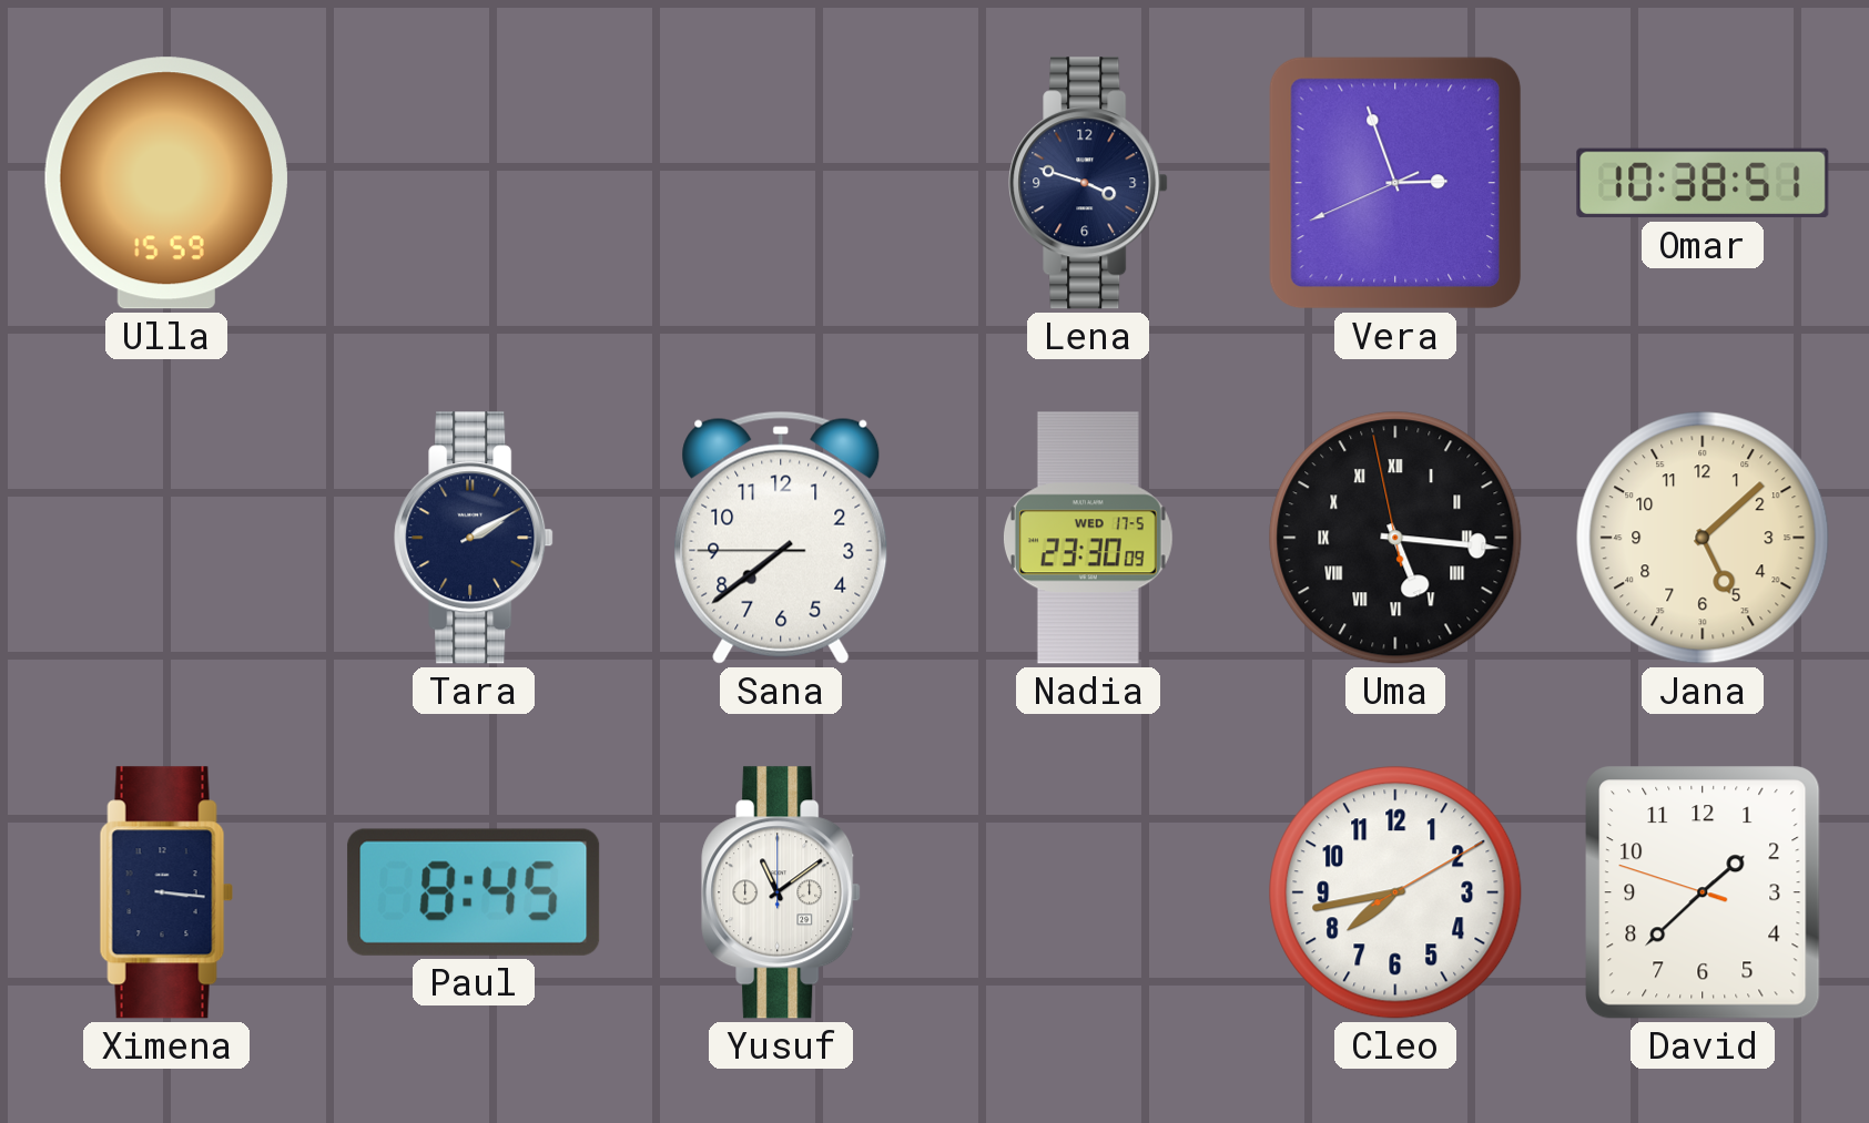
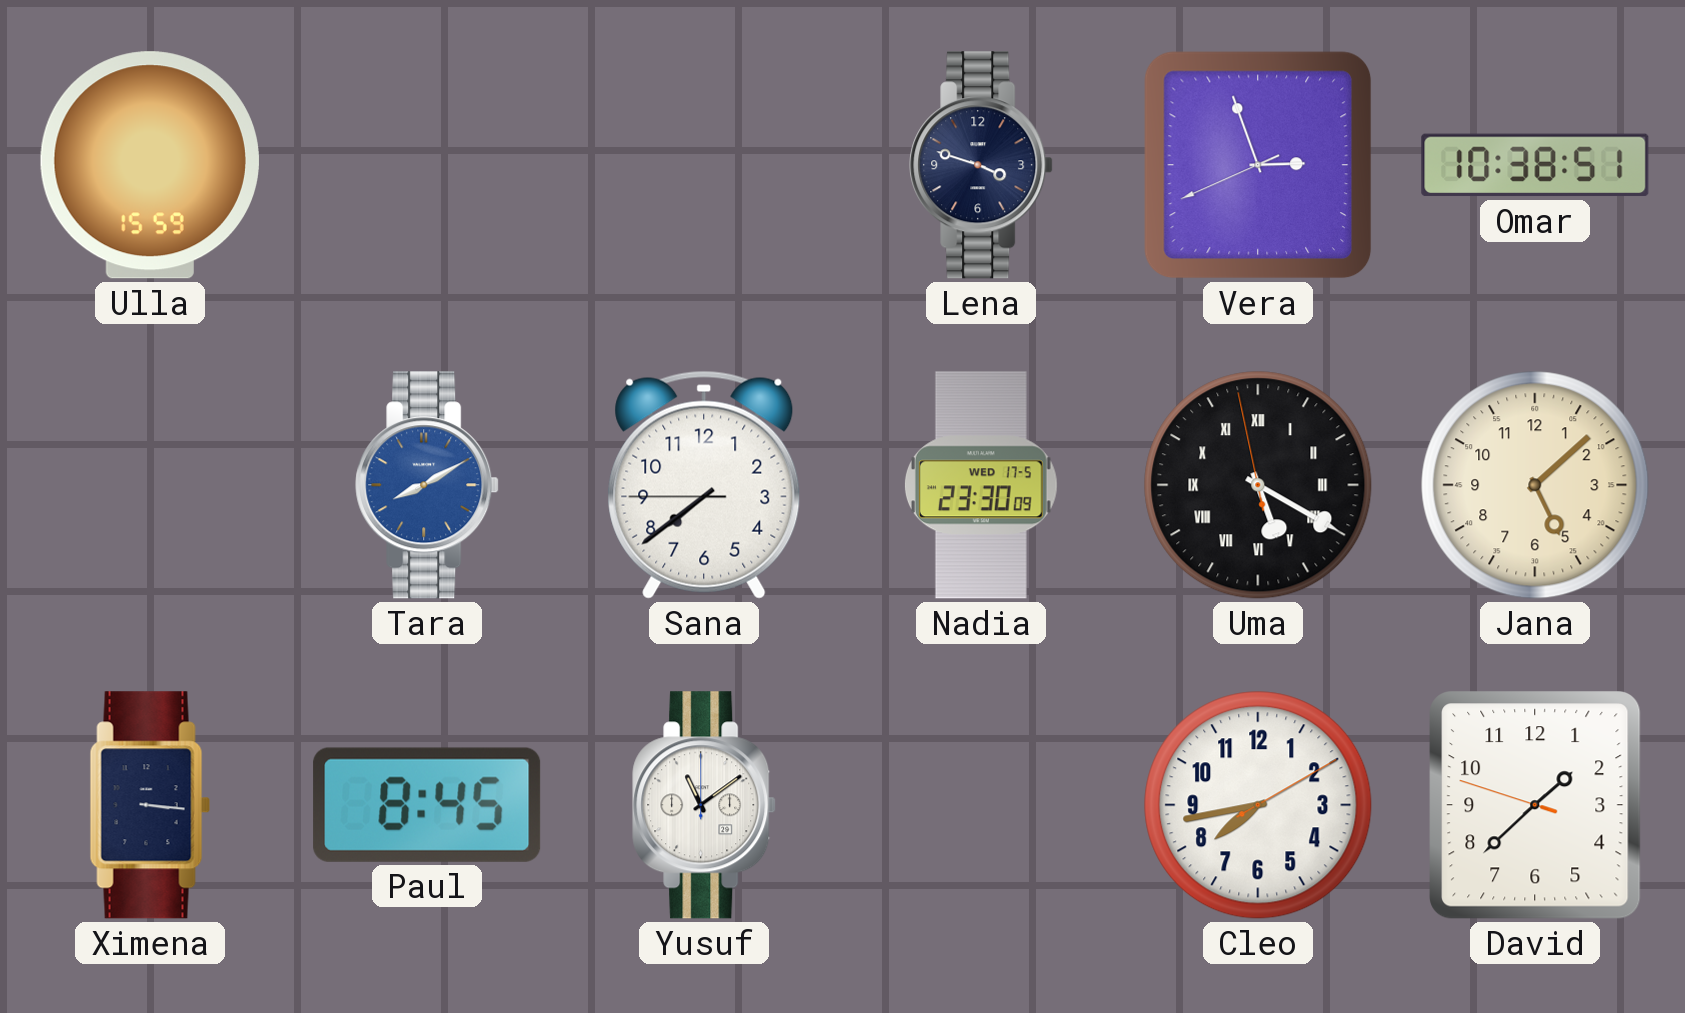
Tara: 2:10 -> 8:10
Tara dial: navy -> blue
Uma: 5:15 -> 5:19
